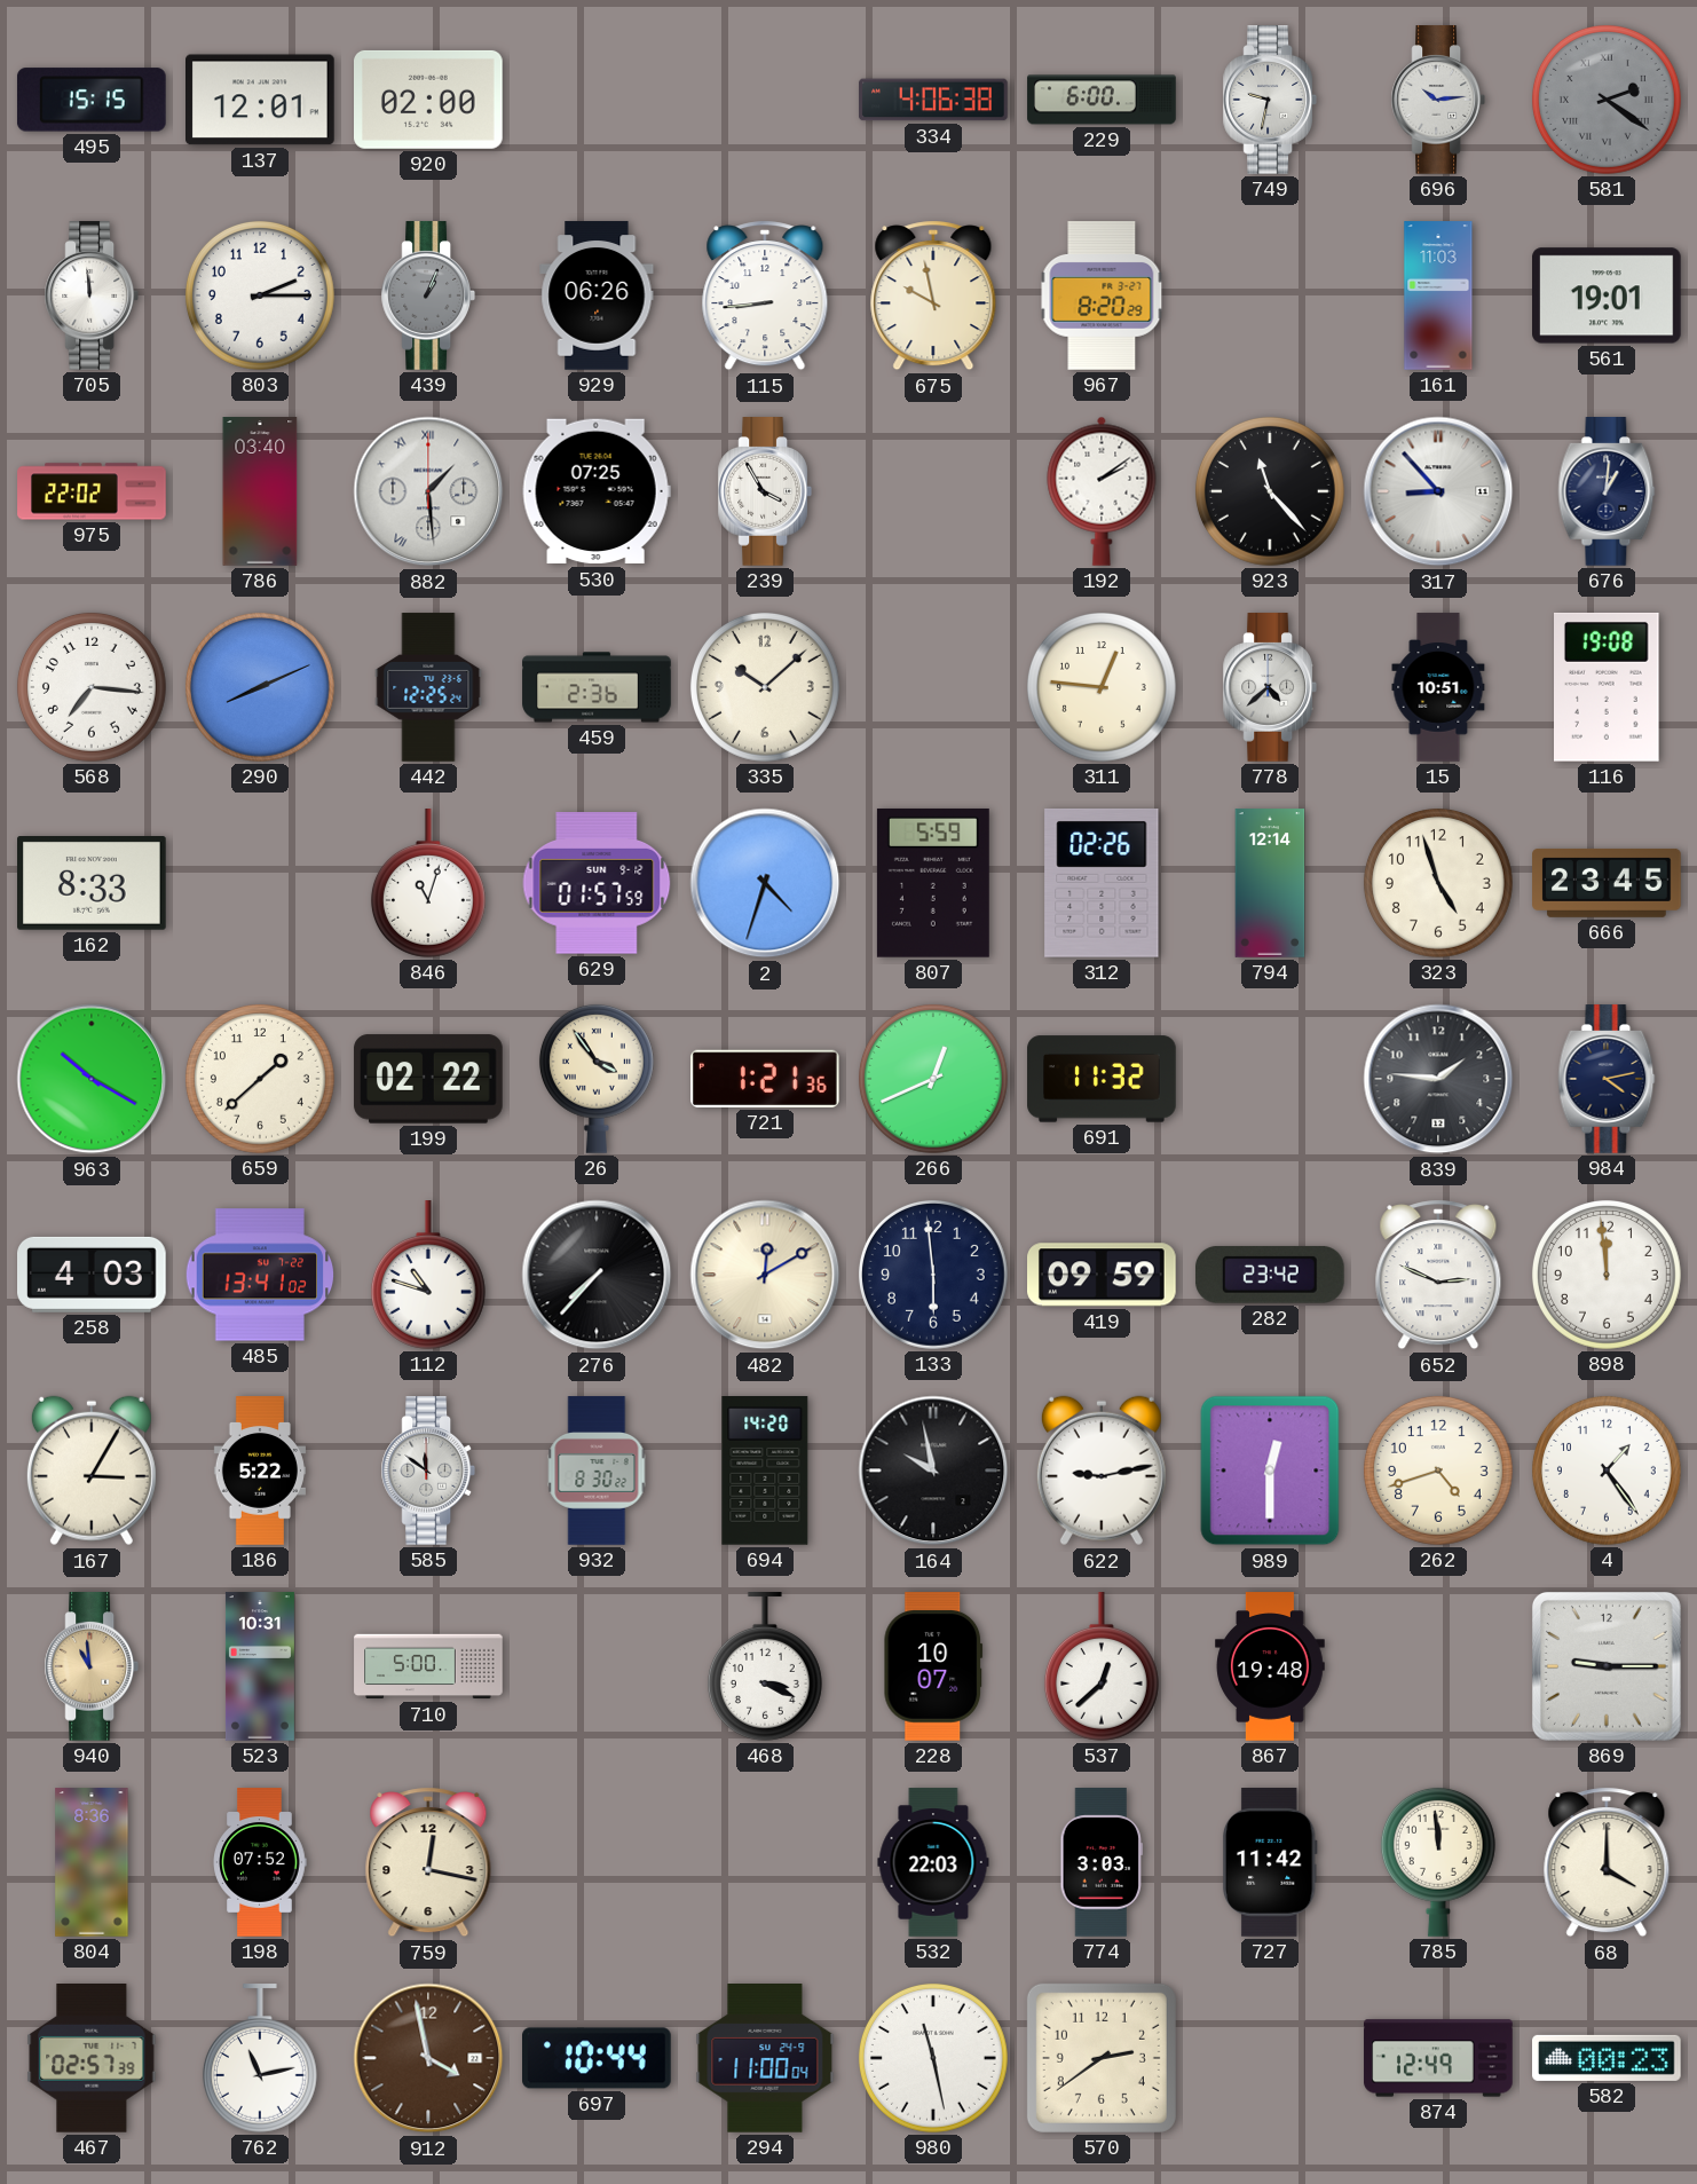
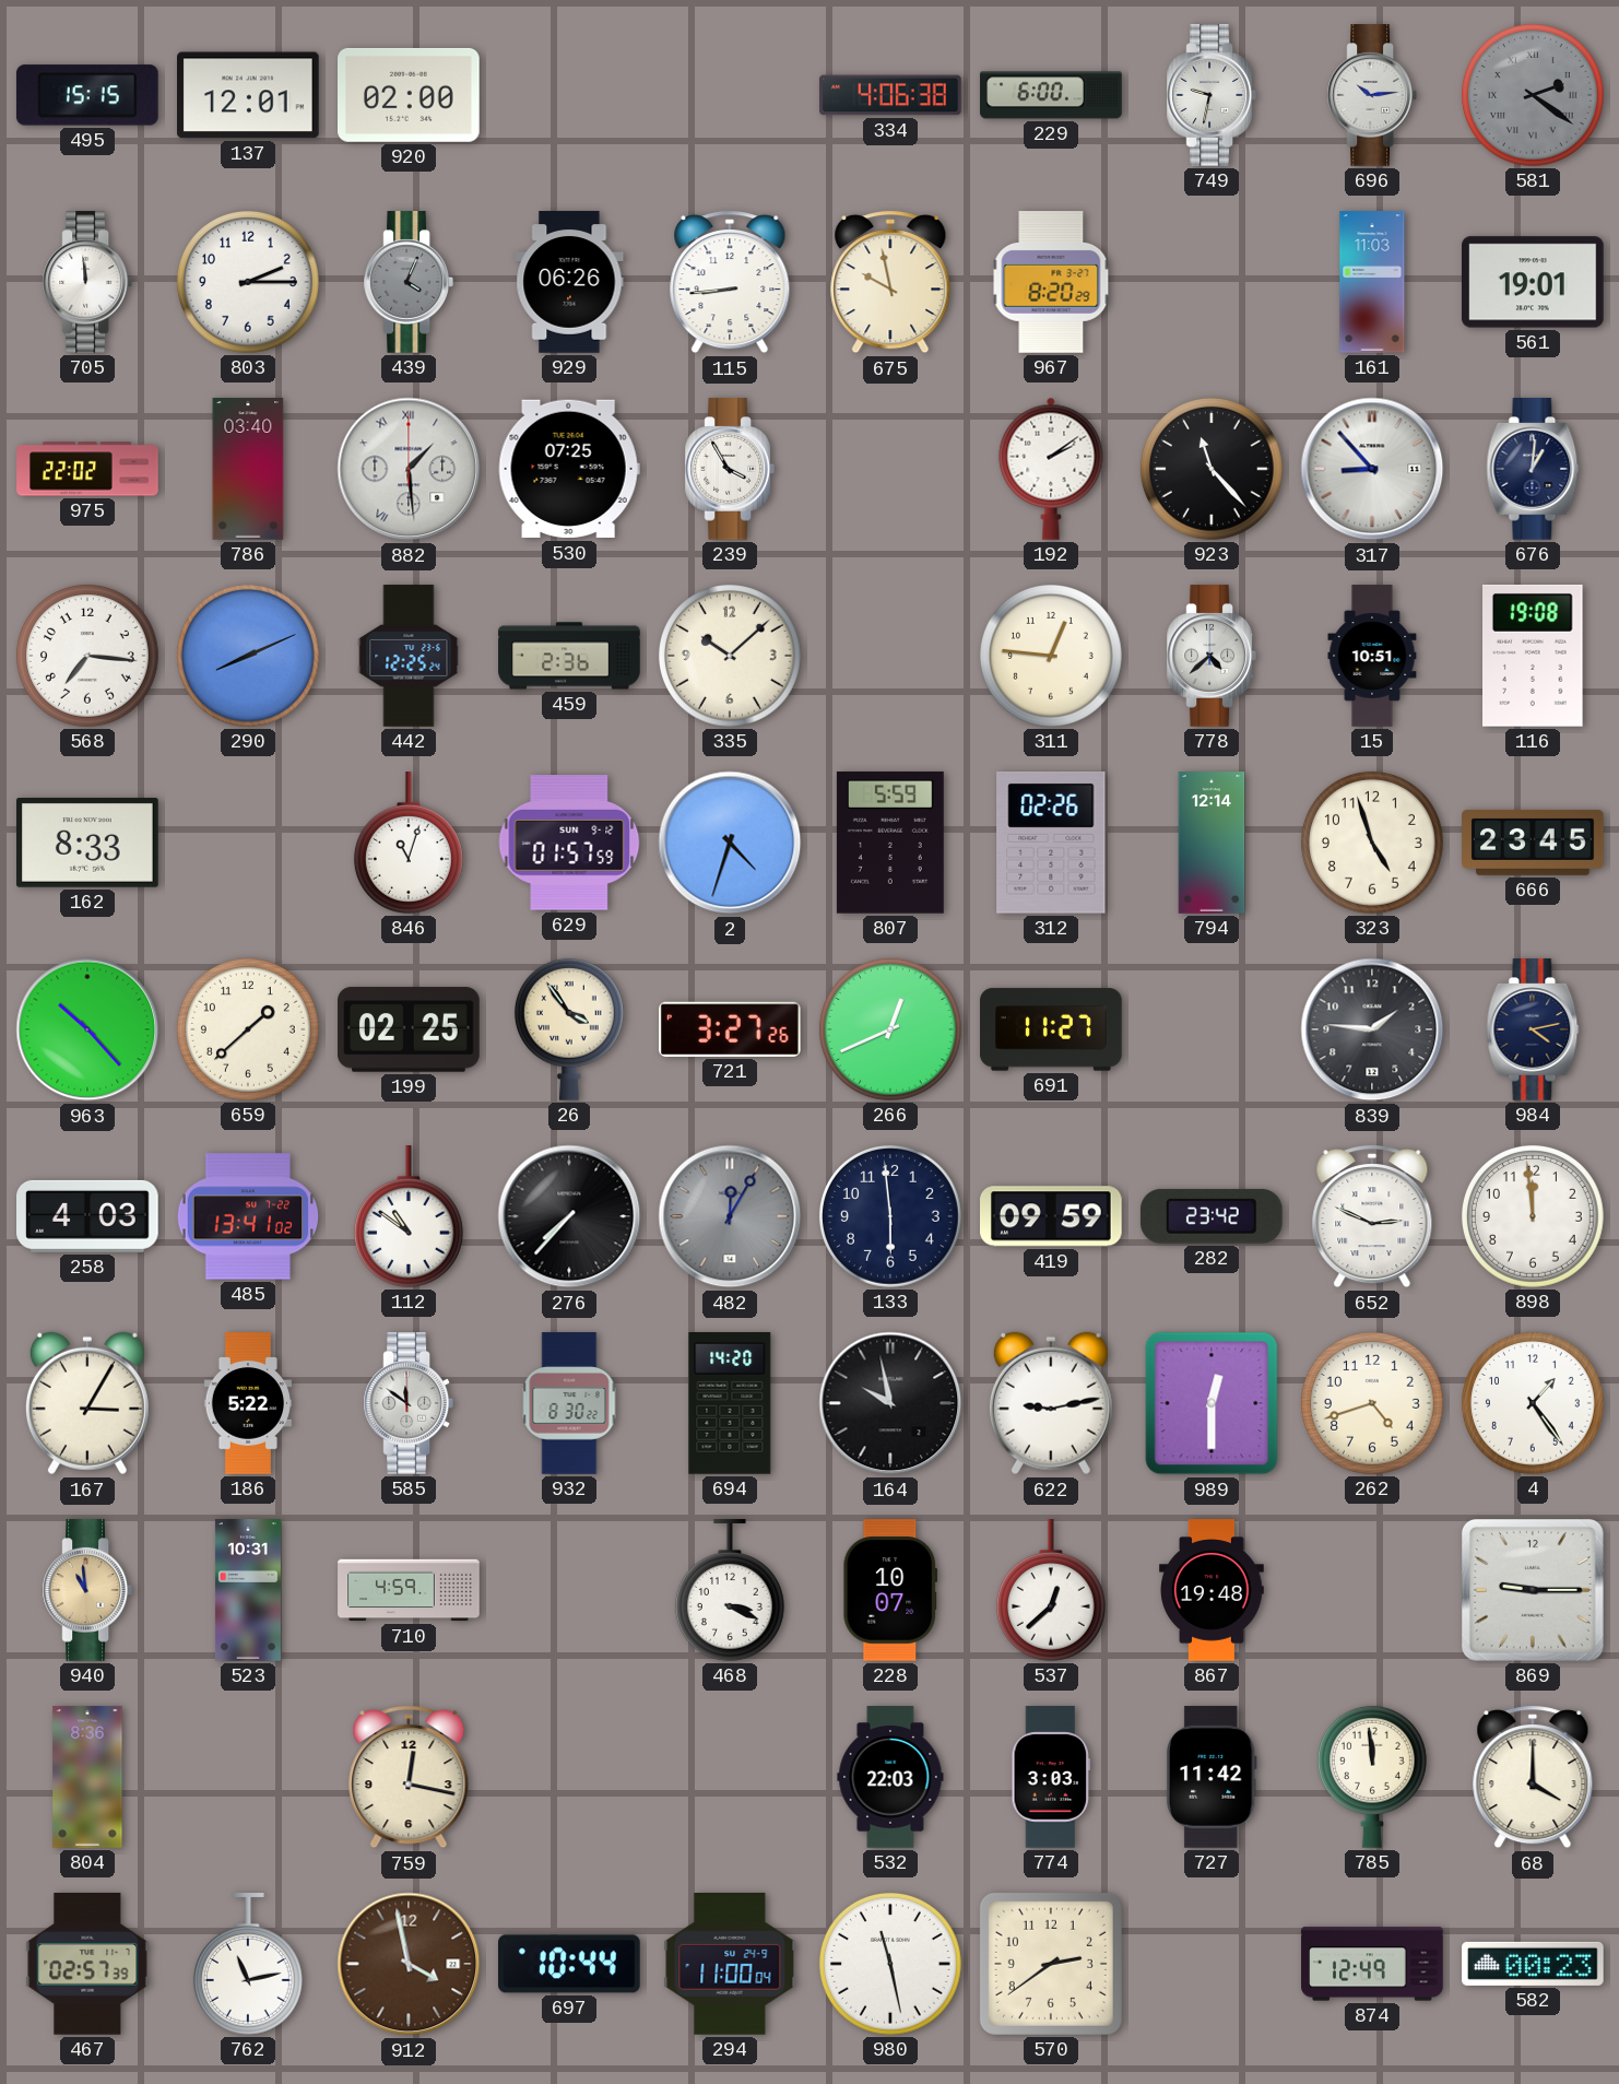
439: 1:04 -> 4:04
963: 10:20 -> 10:23
199: 02:22 -> 02:25
721: 1:21 -> 3:27
691: 11:32 -> 11:27
112: 10:48 -> 10:51
482: 12:10 -> 12:05
482 dial: cream -> grey
710: 5:00 -> 4:59
198: 07:52 -> none
